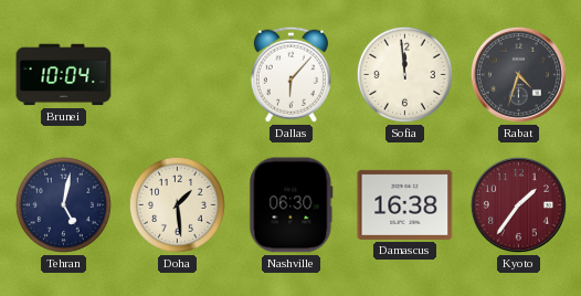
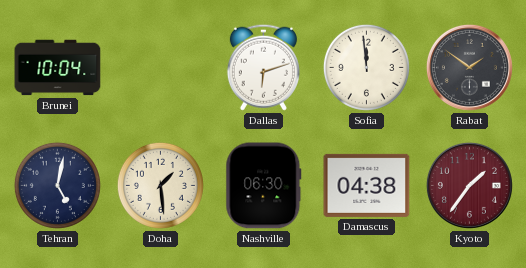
Dallas: 6:07 -> 6:12
Rabat: 4:33 -> 1:51
Damascus: 16:38 -> 04:38
